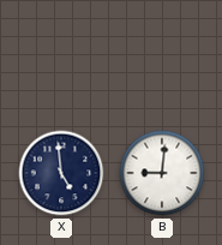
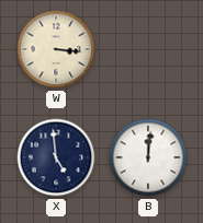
W: none -> 3:16
B: 9:01 -> 12:01
